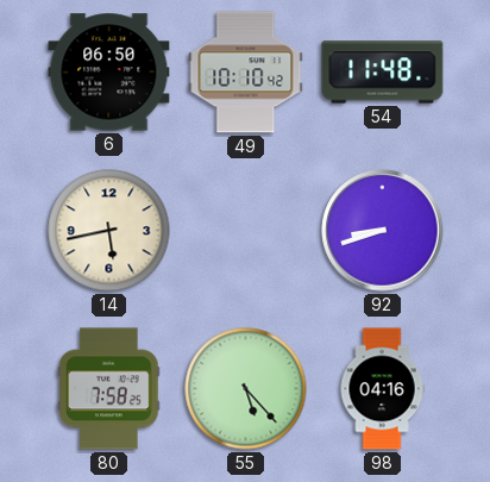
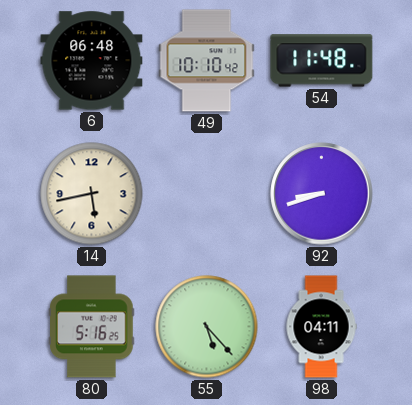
6: 06:50 -> 06:48
80: 7:58 -> 5:16
98: 04:16 -> 04:11
